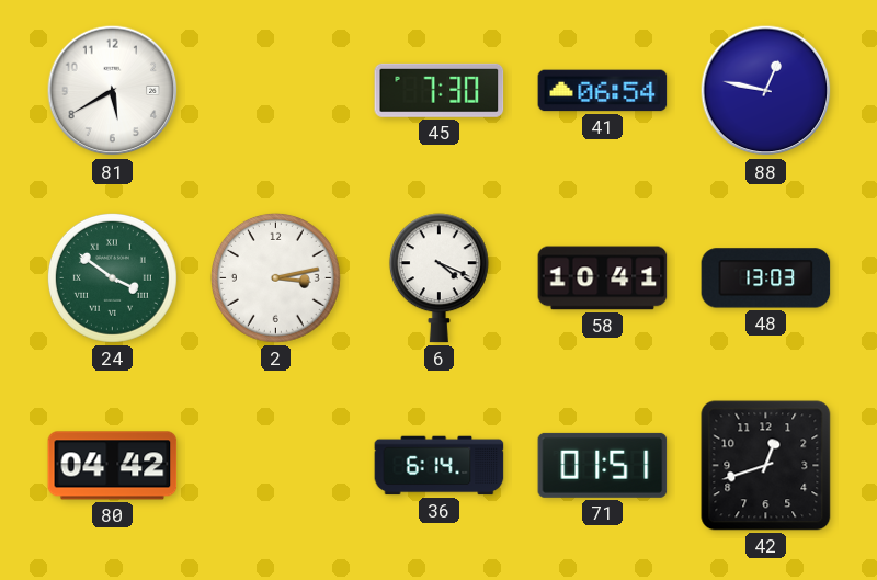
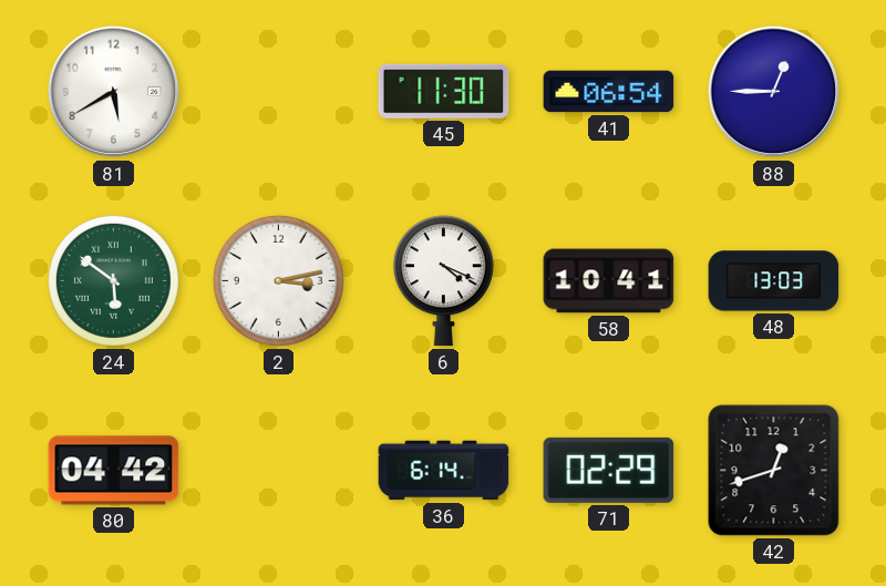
45: 7:30 -> 11:30
88: 12:47 -> 12:45
24: 3:51 -> 5:51
71: 01:51 -> 02:29
